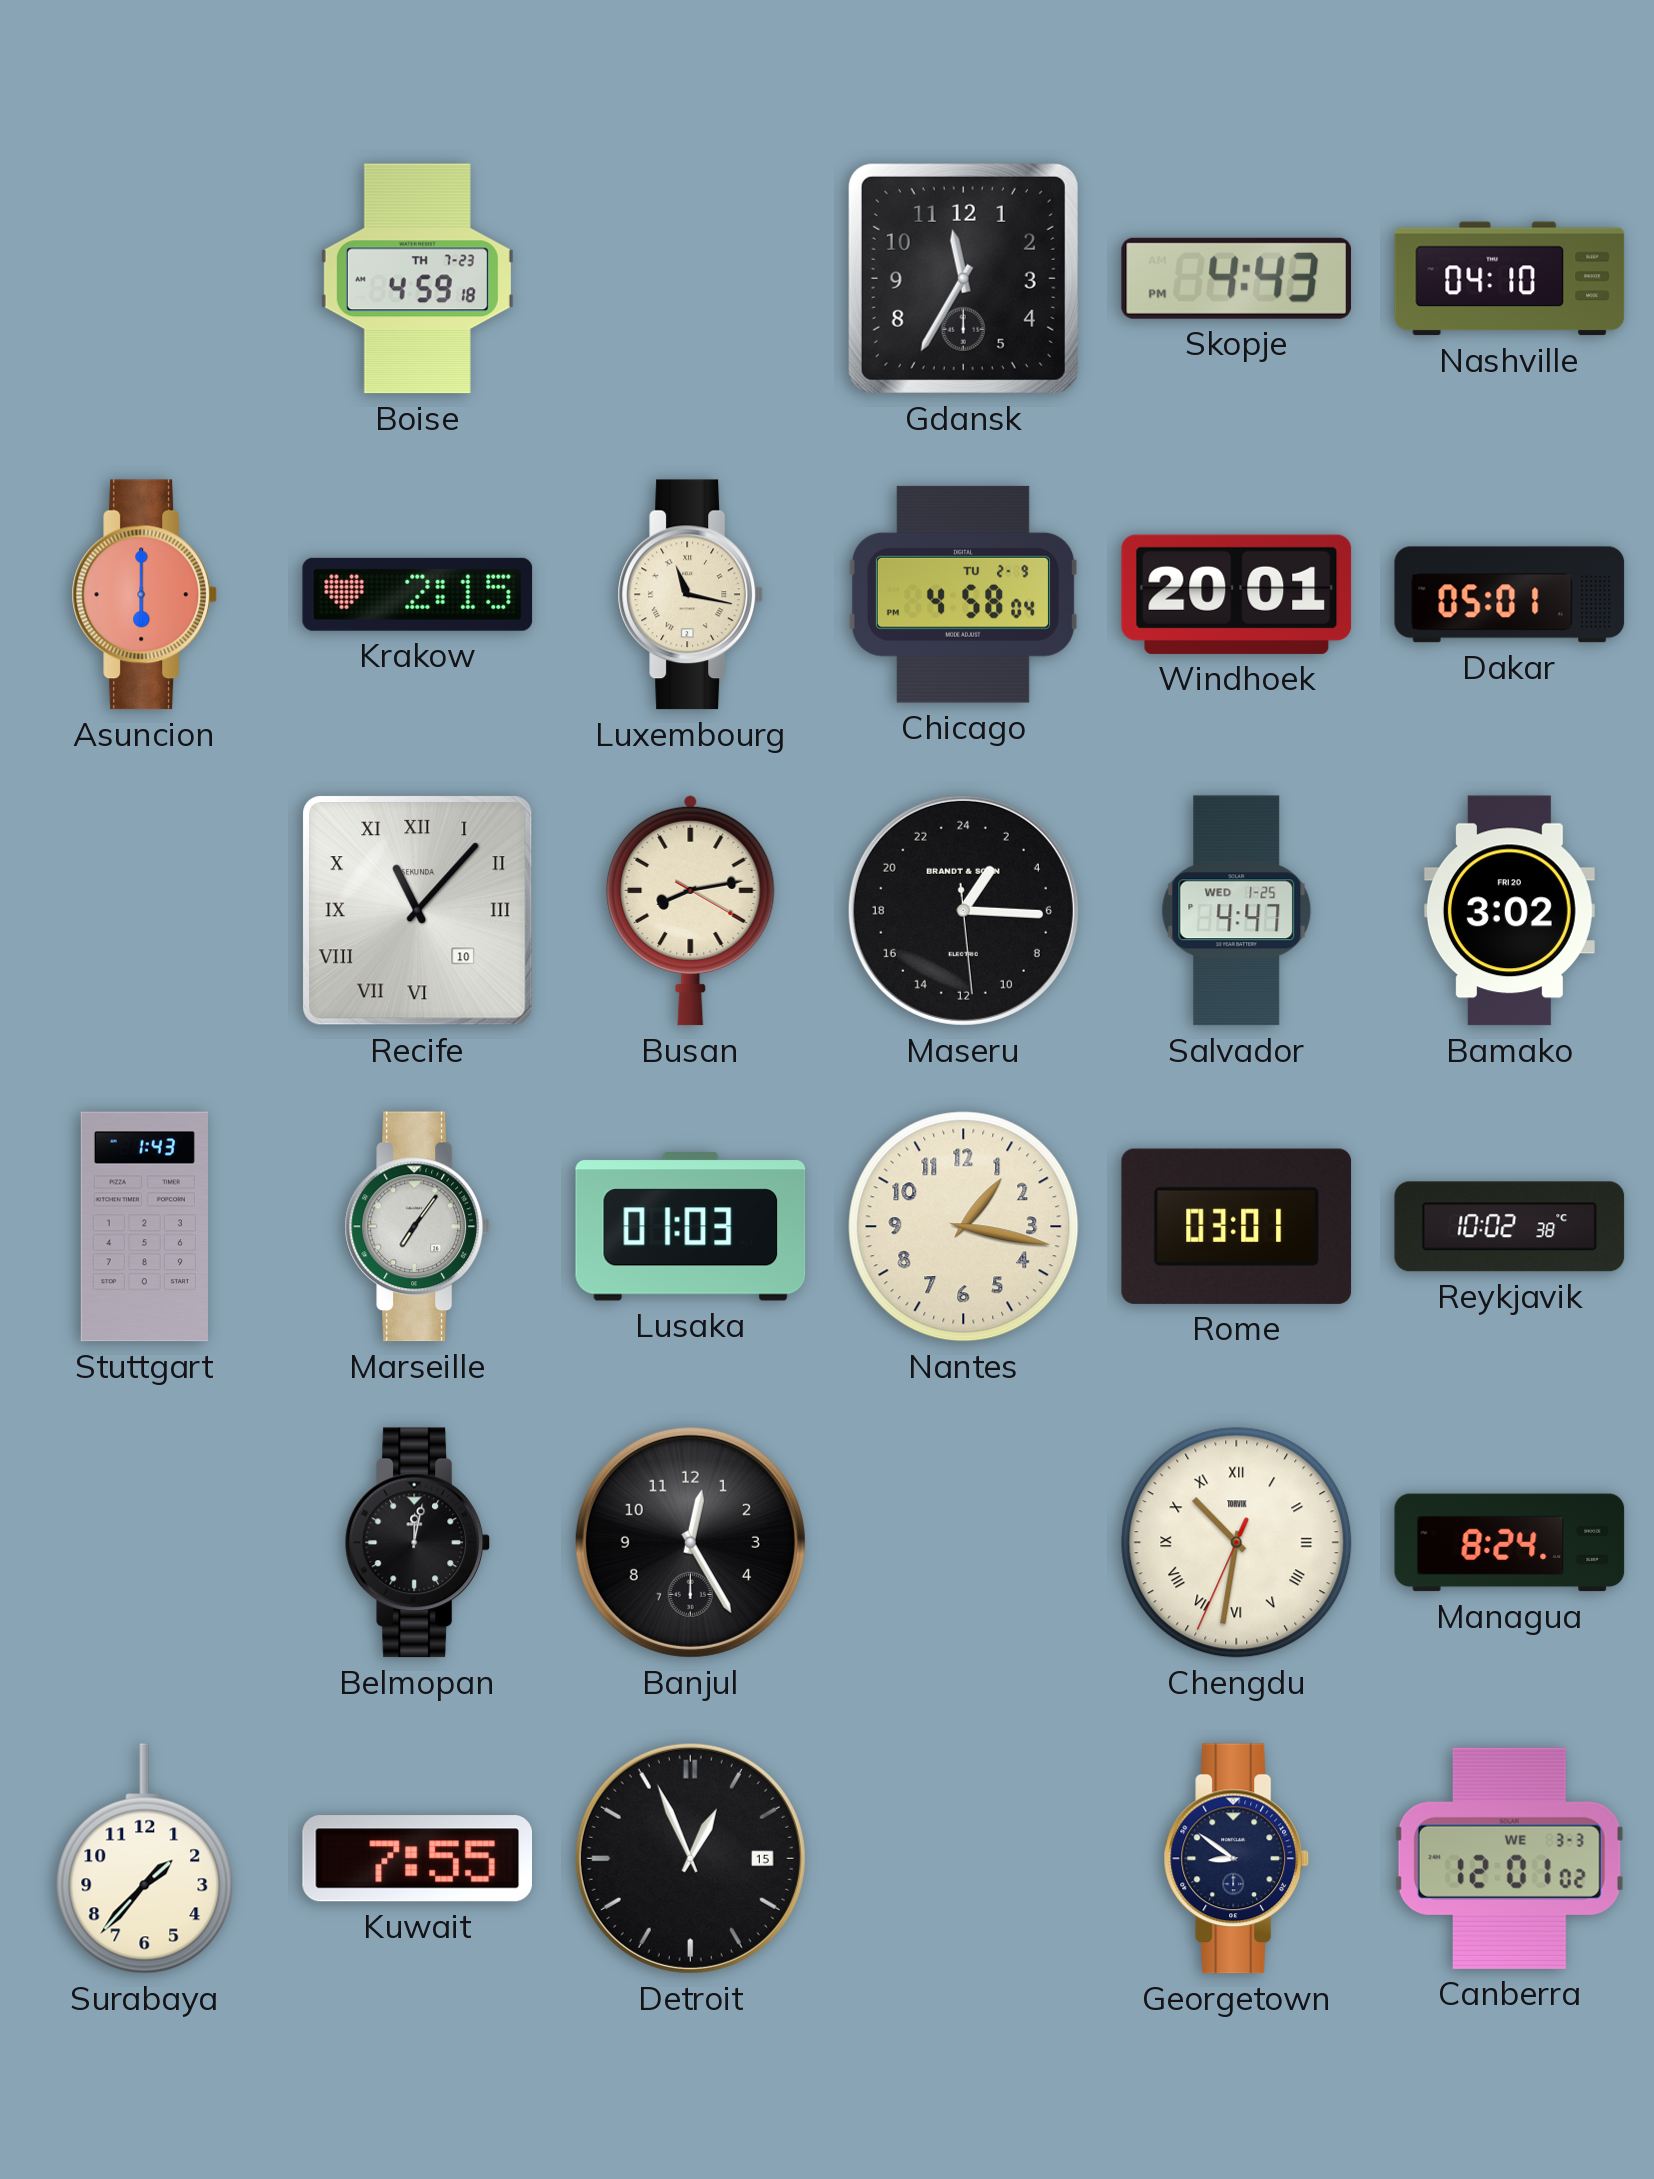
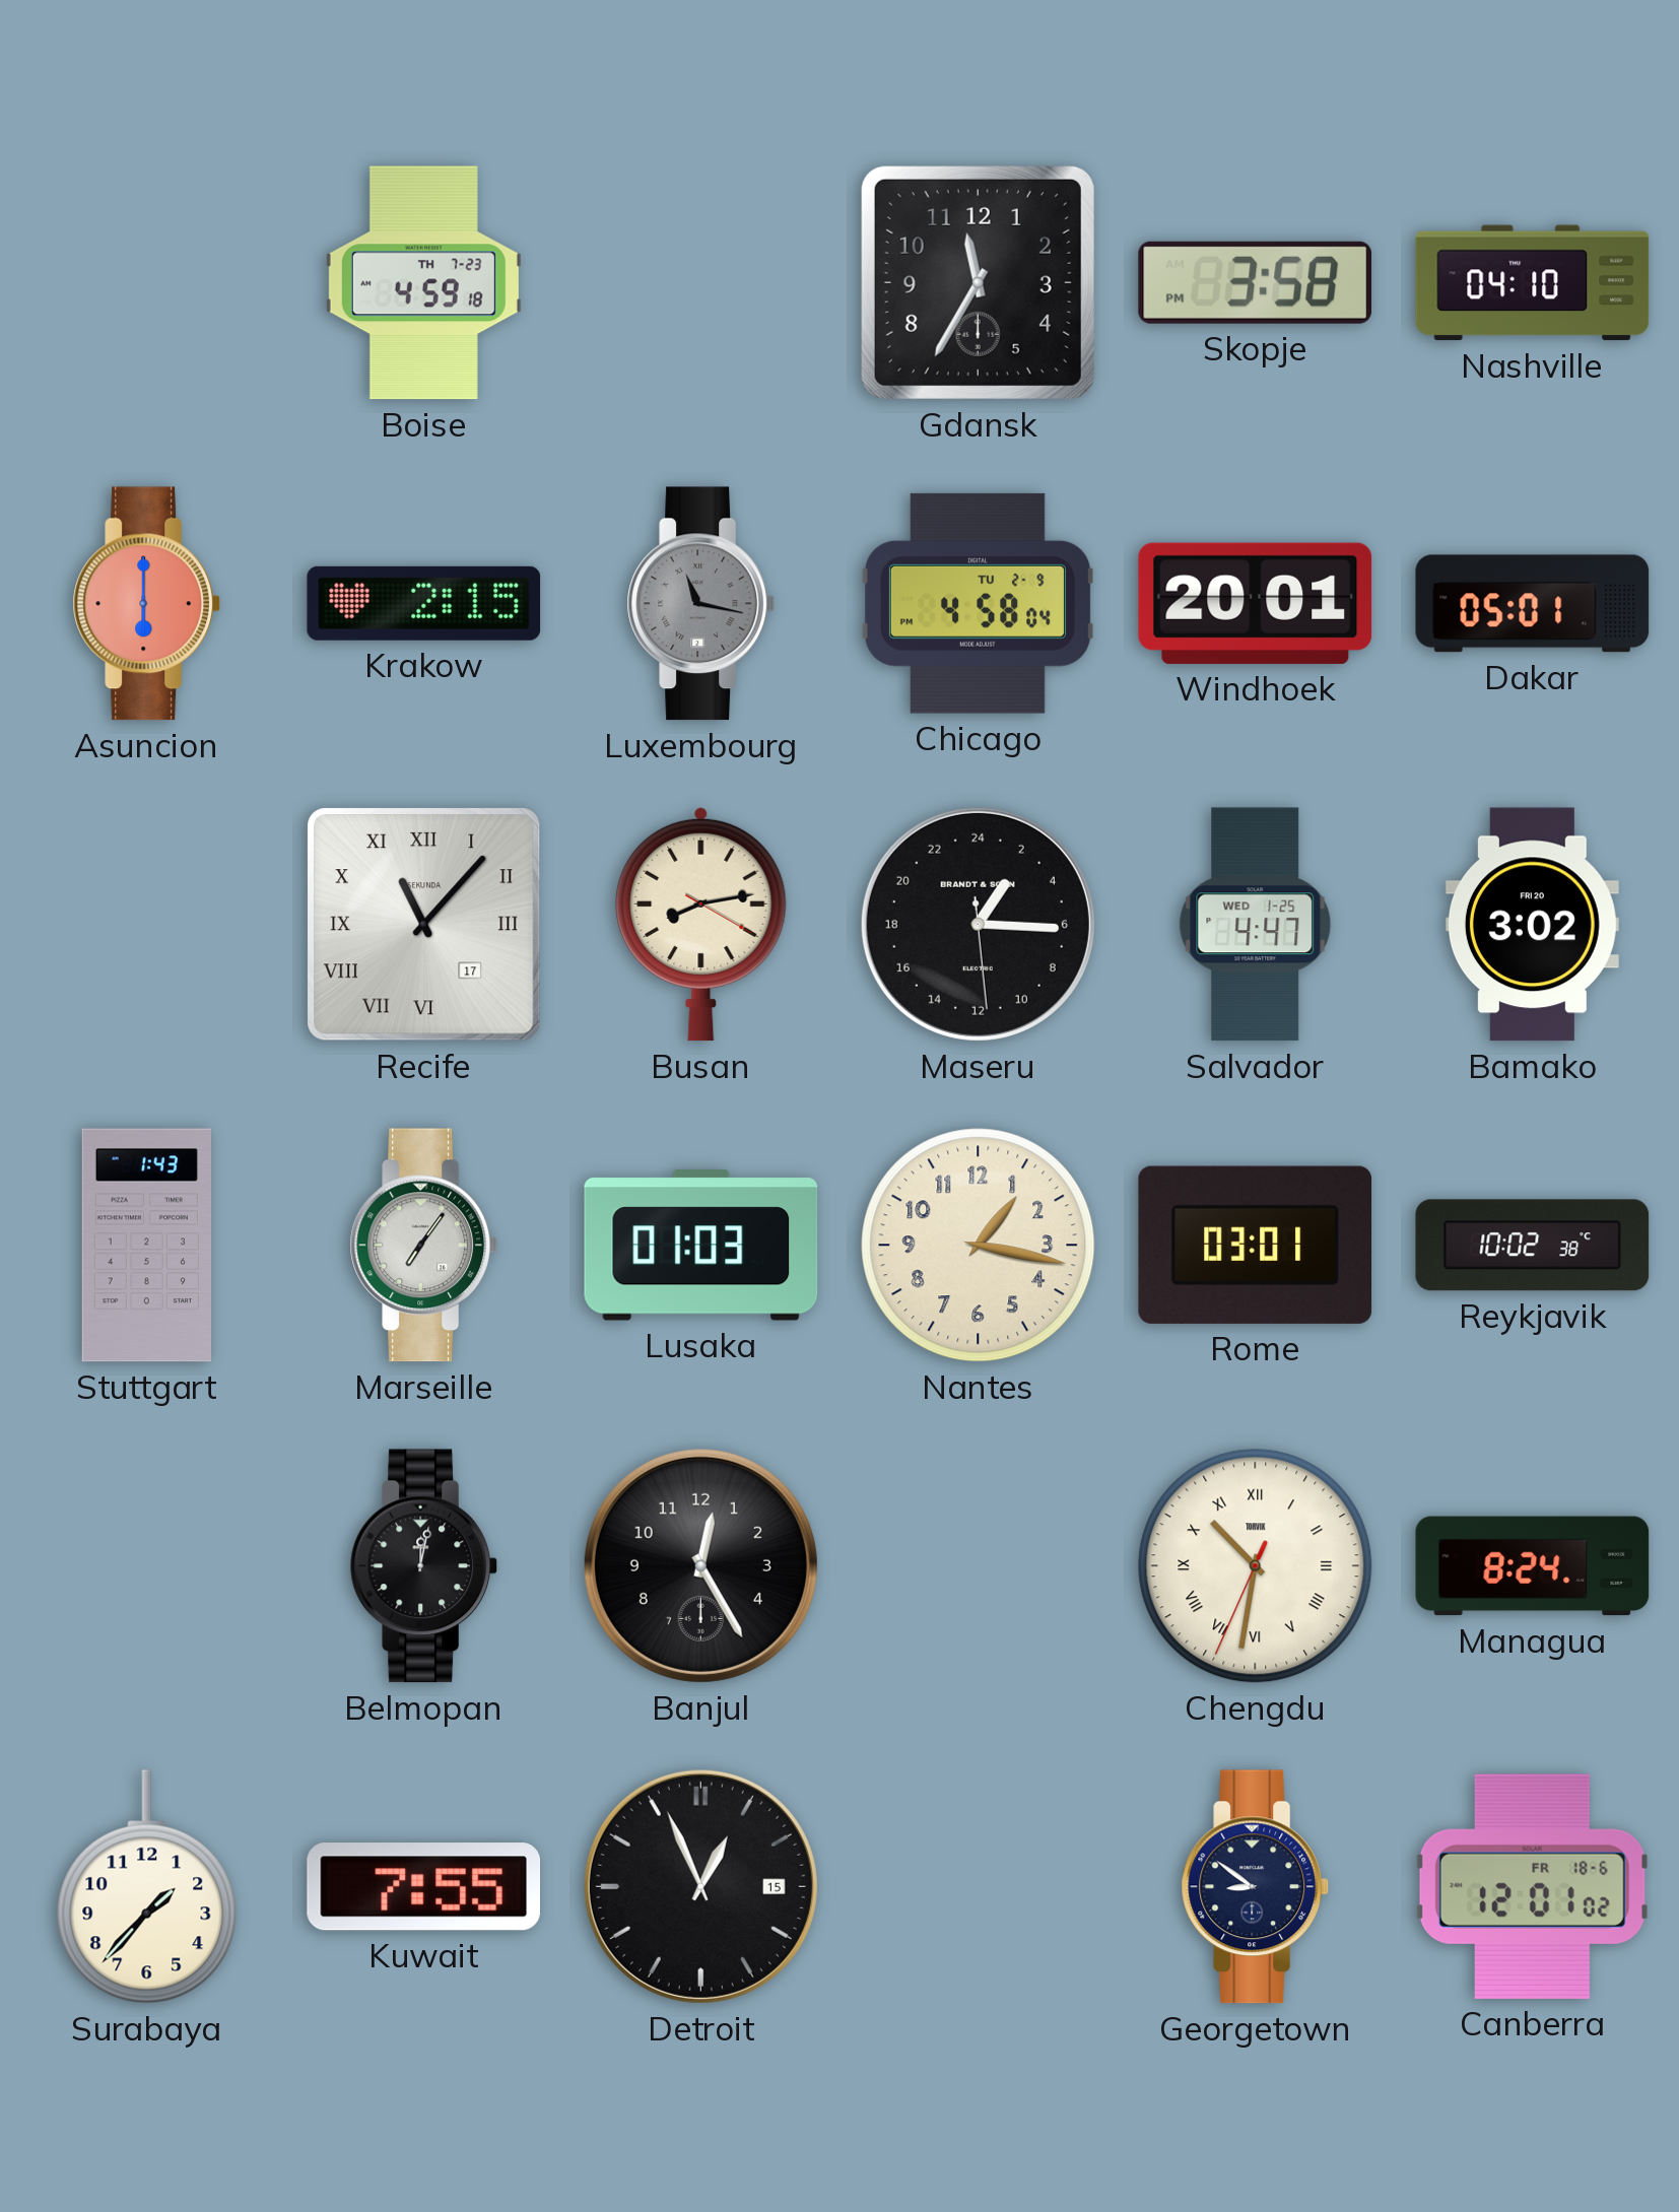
Skopje: 4:43 -> 3:58
Luxembourg dial: cream -> grey
Recife date: 10 -> 17
Canberra date: WE 3-3 -> FR 18-6
